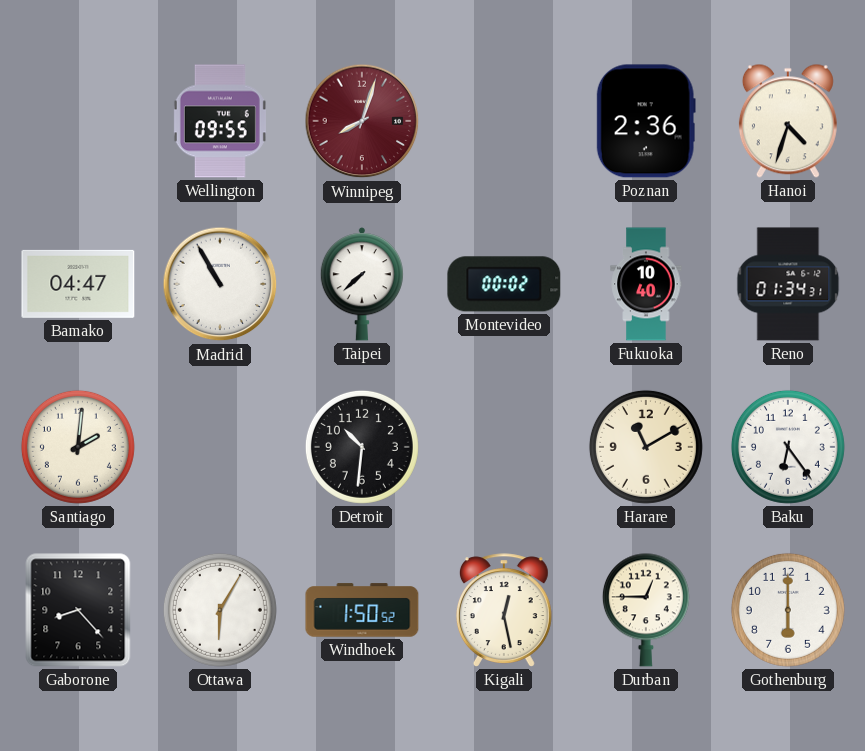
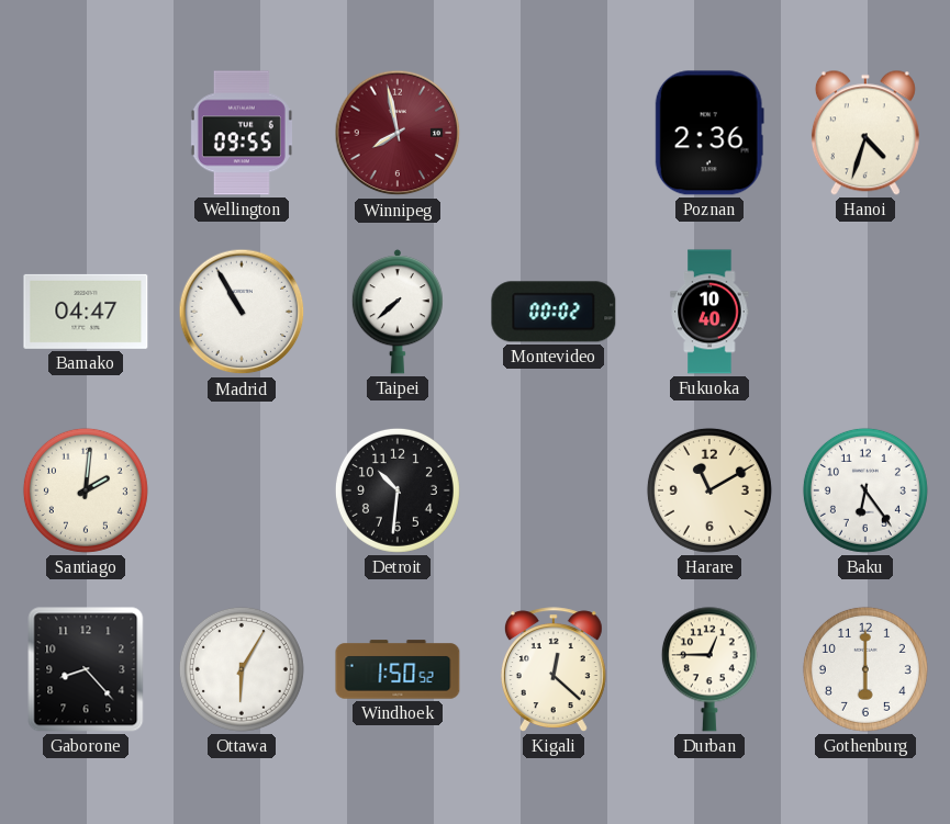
Winnipeg: 8:03 -> 7:58
Reno: 01:34 -> none
Kigali: 12:28 -> 12:22
